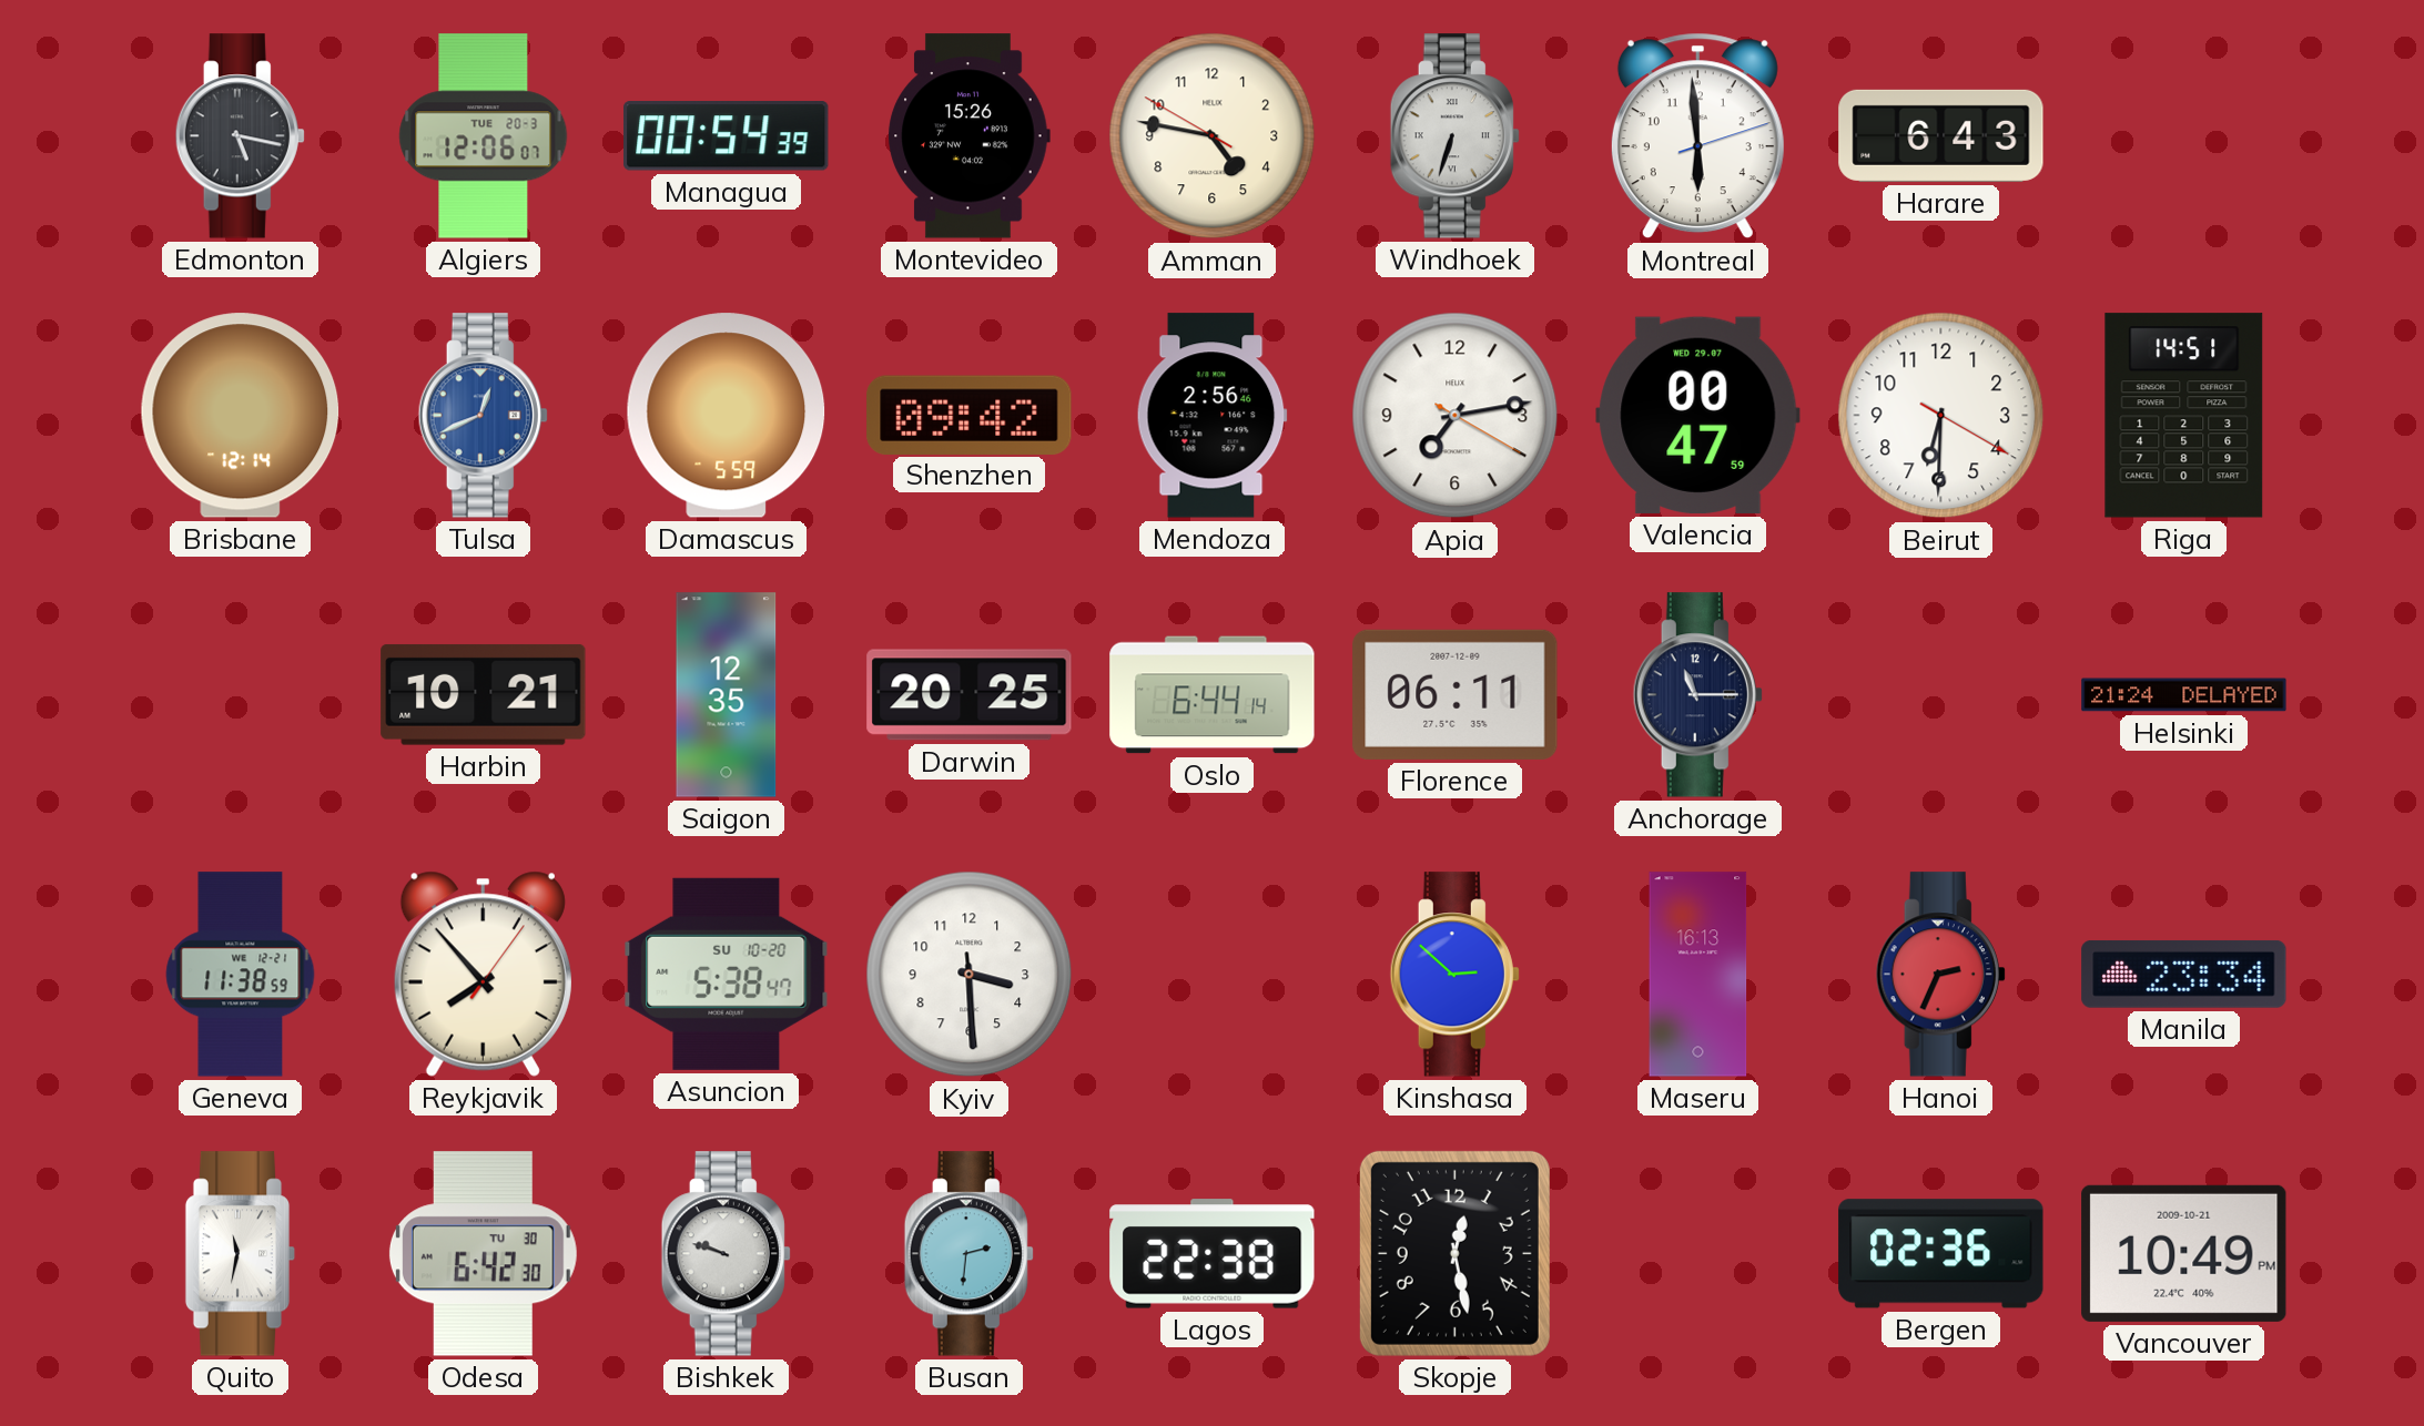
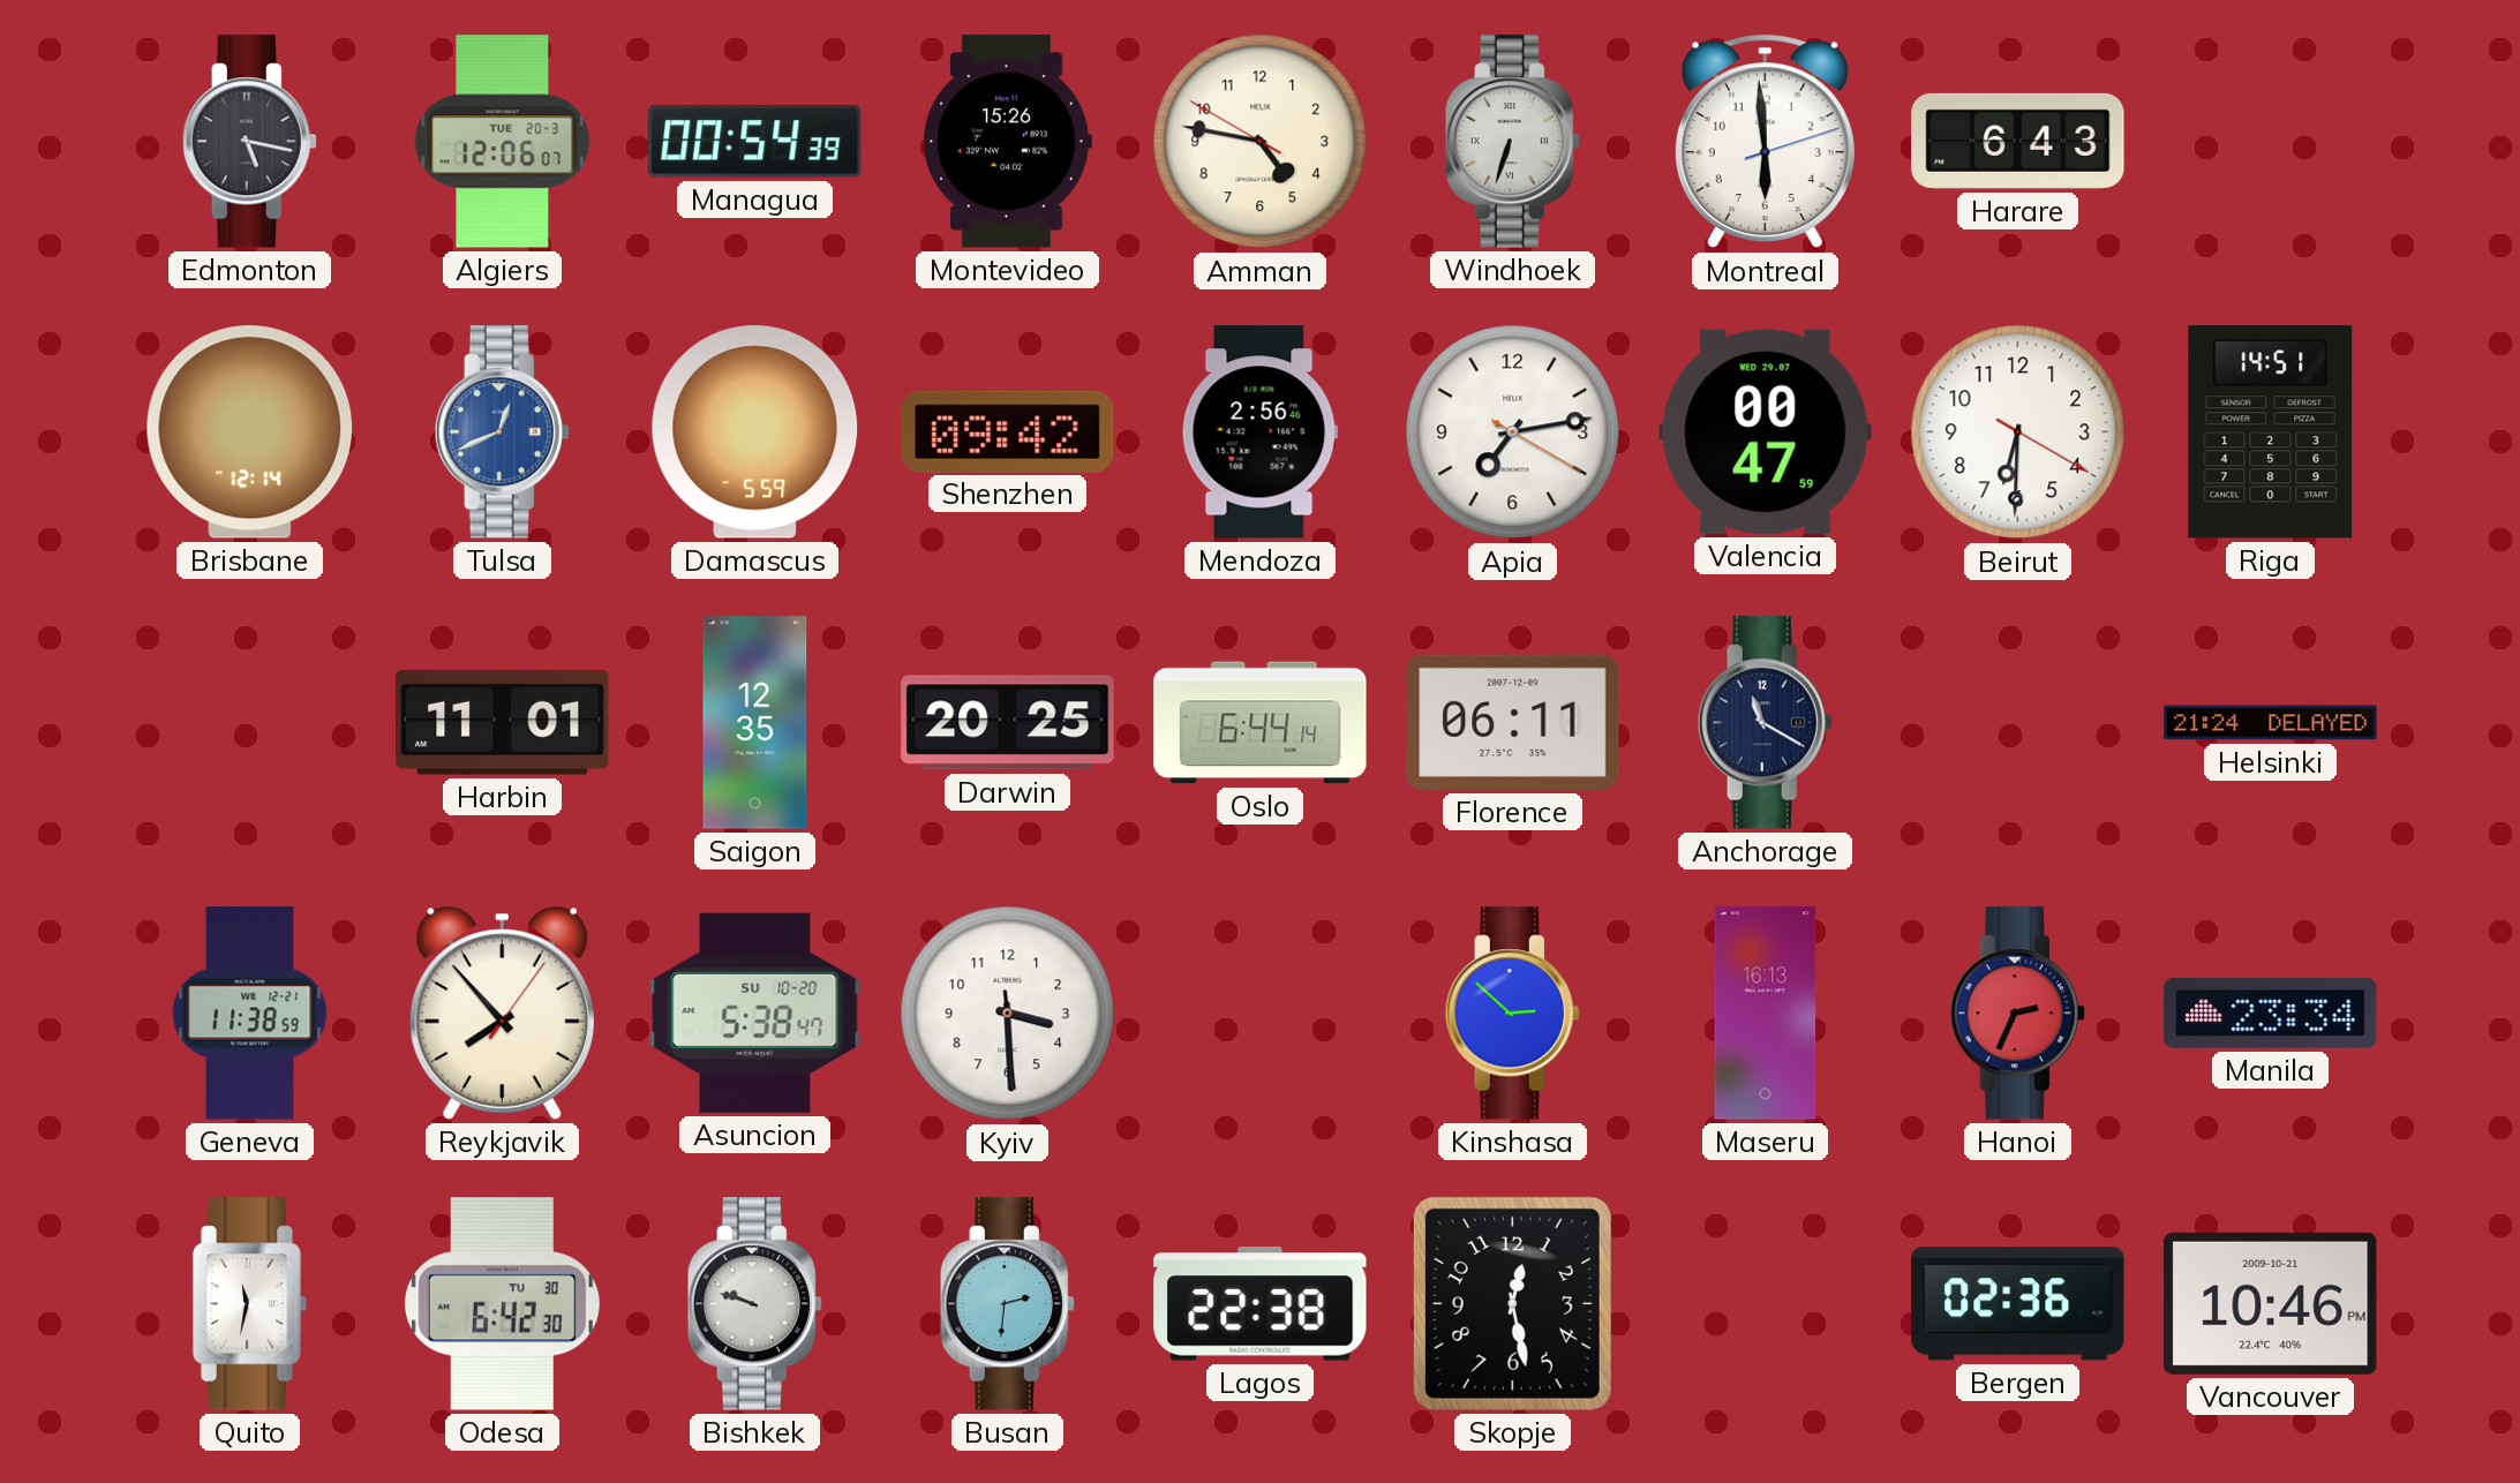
Harbin: 10:21 -> 11:01
Anchorage: 11:15 -> 11:20
Vancouver: 10:49 -> 10:46
